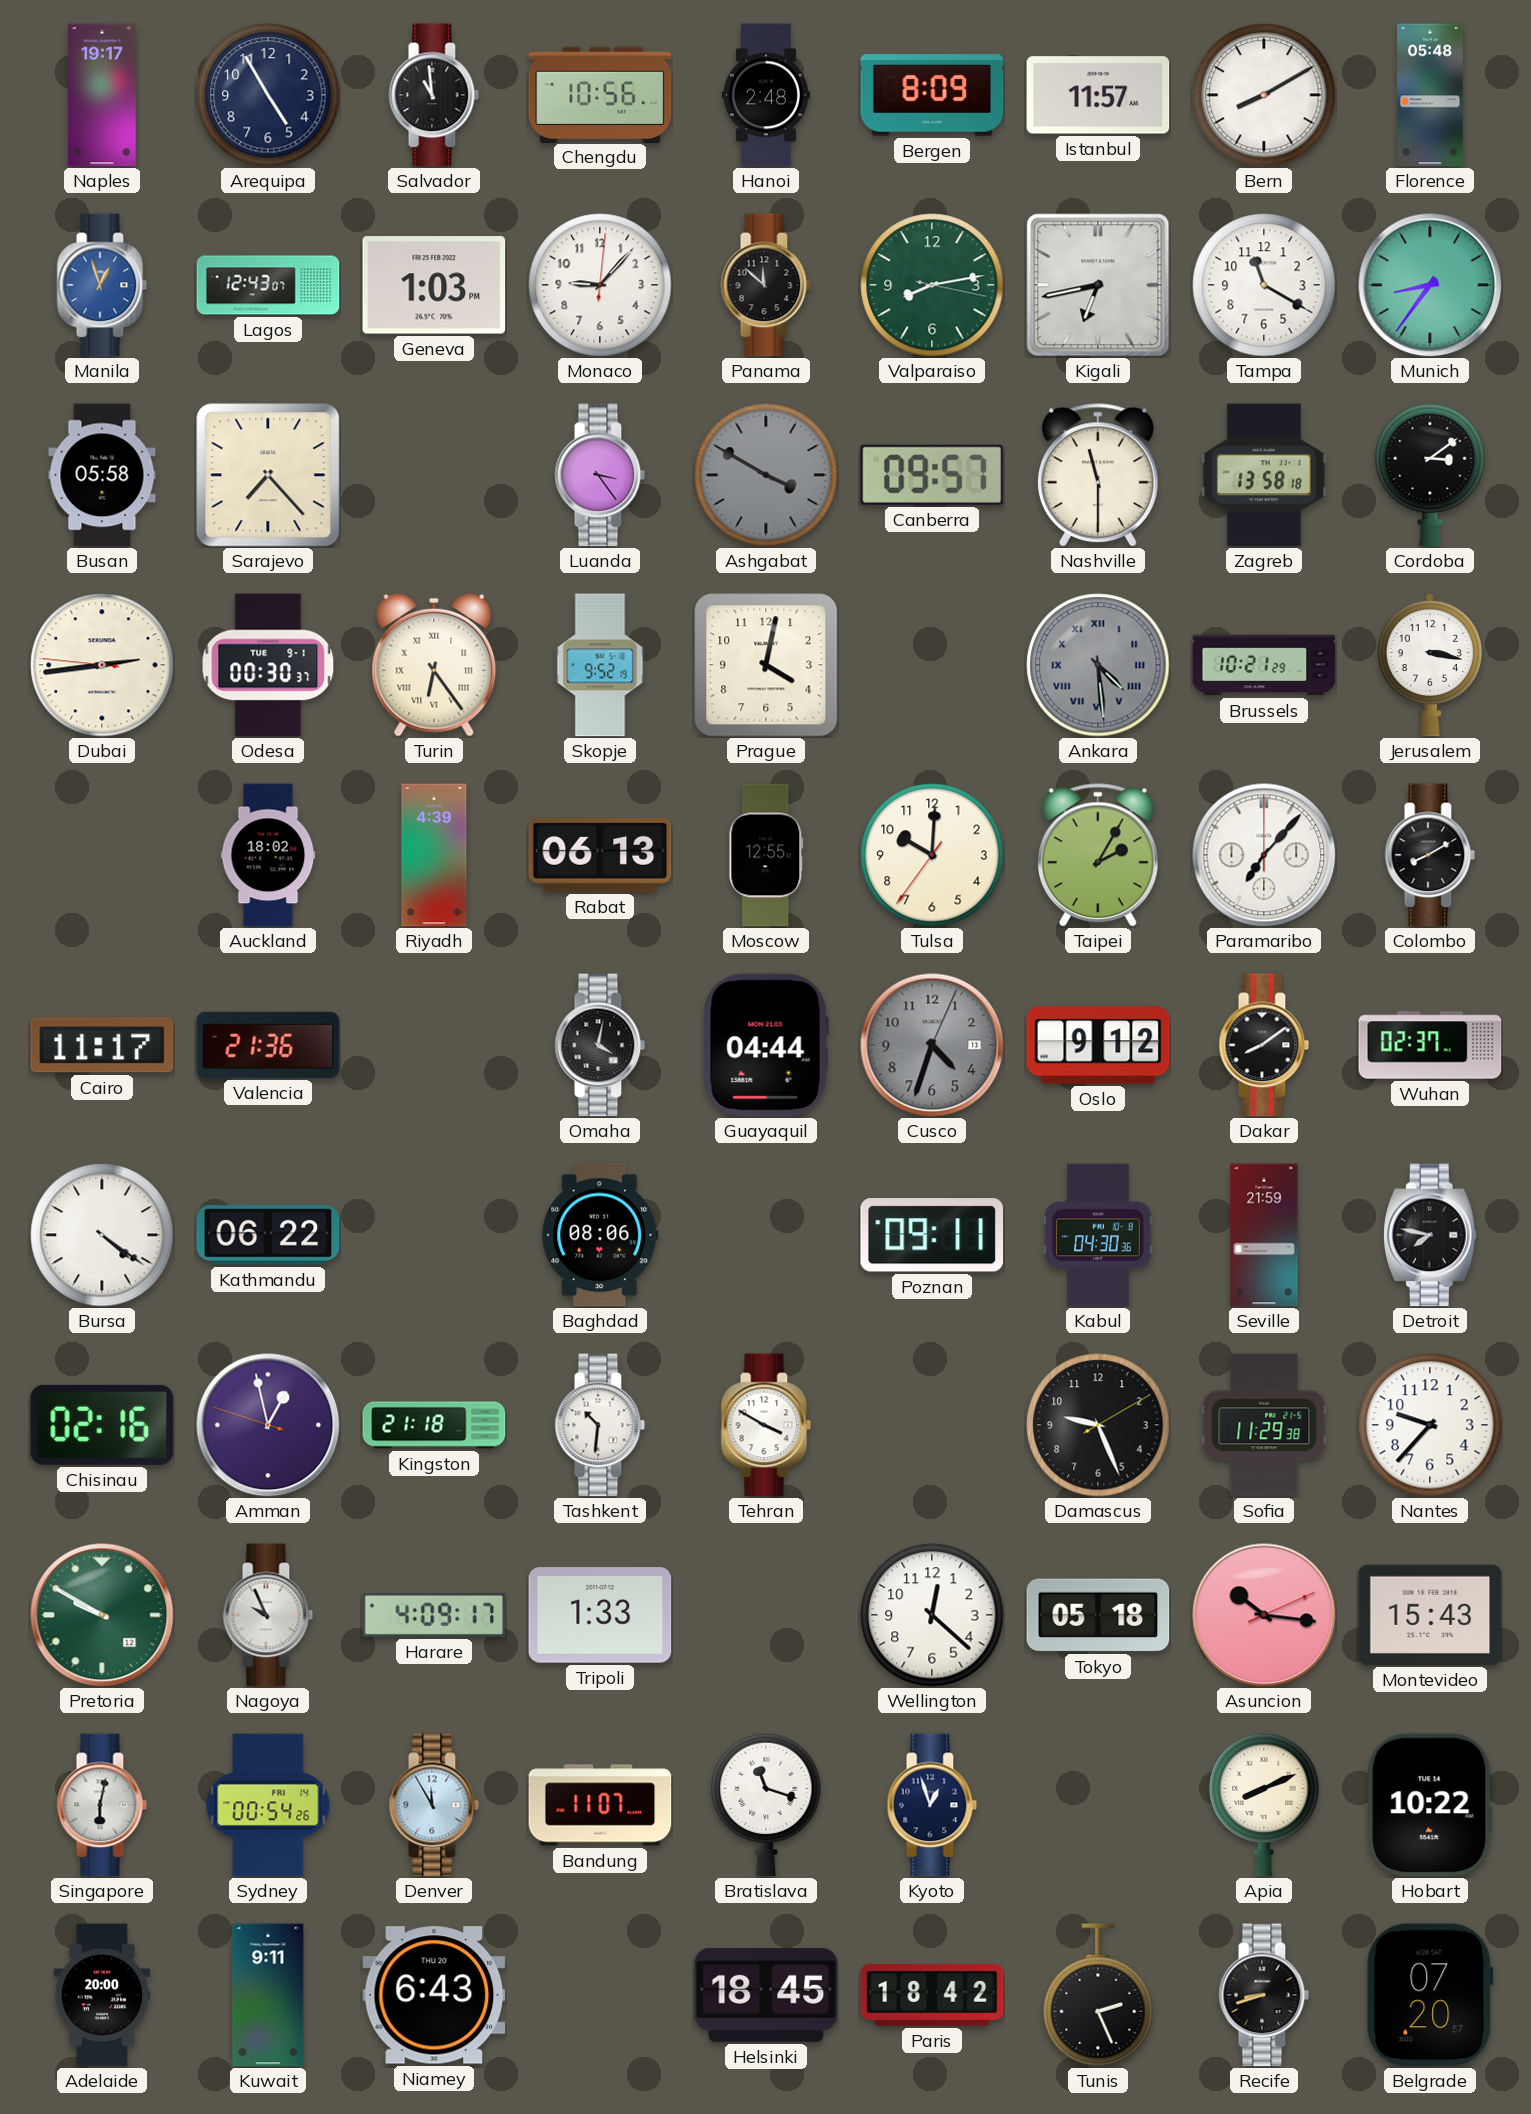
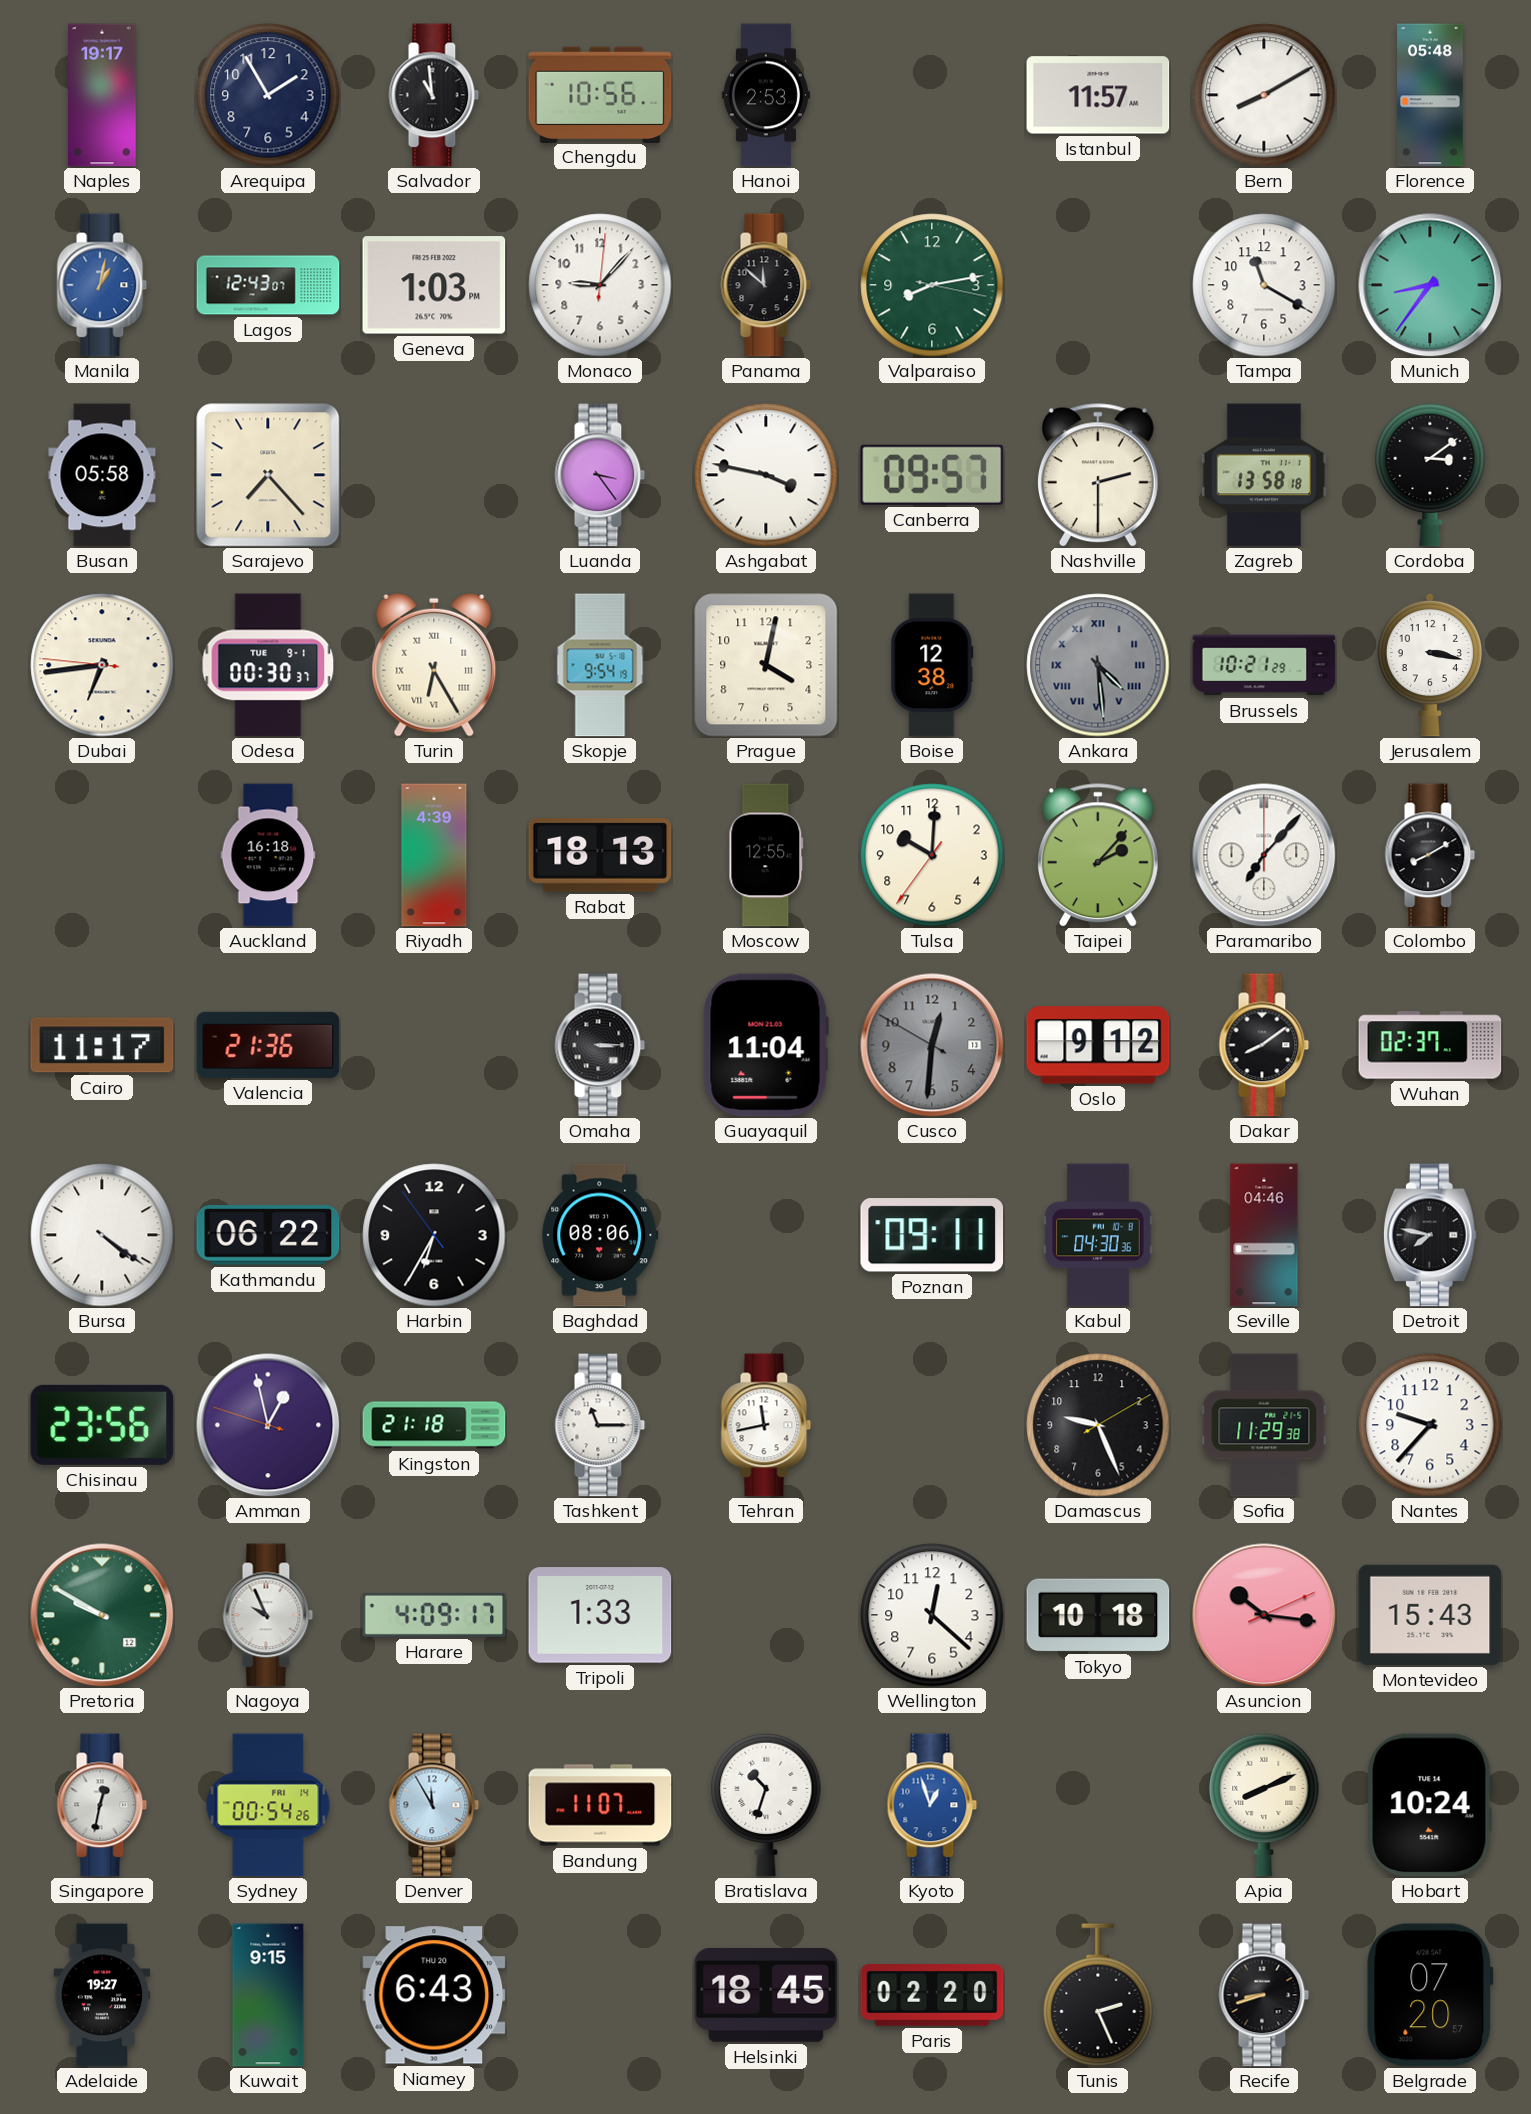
Arequipa: 4:55 -> 1:55
Hanoi: 2:48 -> 2:53
Bergen: 8:09 -> none
Manila: 12:57 -> 1:02
Kigali: 6:43 -> none
Ashgabat: 3:50 -> 3:47
Ashgabat dial: grey -> white
Nashville: 11:30 -> 2:30
Dubai: 2:43 -> 6:43
Turin: 6:24 -> 6:25
Skopje: 9:52 -> 9:54
Boise: none -> 12:38
Auckland: 18:02 -> 16:18
Rabat: 06:13 -> 18:13
Taipei: 2:05 -> 2:07
Omaha: 4:02 -> 3:15
Guayaquil: 04:44 -> 11:04
Cusco: 4:33 -> 12:30
Harbin: none -> 6:34
Seville: 21:59 -> 04:46
Chisinau: 02:16 -> 23:56
Tashkent: 10:31 -> 11:15
Tehran: 3:50 -> 11:43
Tokyo: 05:18 -> 10:18
Singapore: 6:02 -> 12:32
Bratislava: 11:18 -> 10:33
Kyoto dial: navy -> blue
Hobart: 10:22 -> 10:24
Adelaide: 20:00 -> 19:27
Kuwait: 9:11 -> 9:15
Paris: 18:42 -> 02:20
